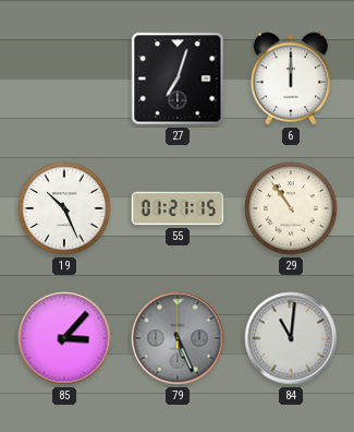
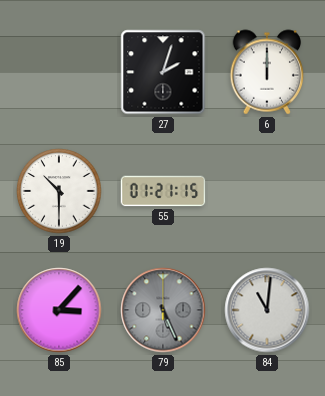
27: 7:03 -> 2:03
19: 10:26 -> 10:30
29: 10:54 -> none
